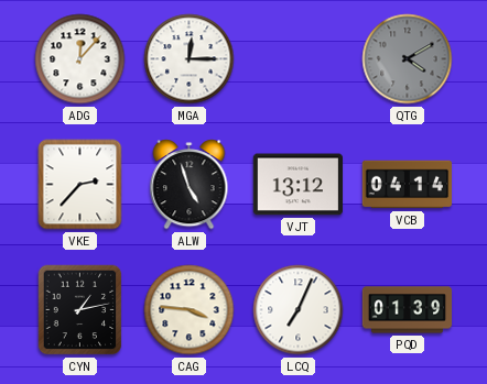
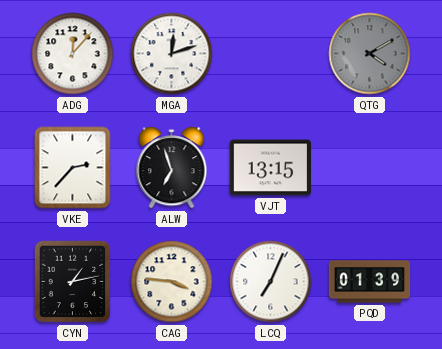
MGA: 12:15 -> 12:12
ALW: 4:57 -> 6:57
VJT: 13:12 -> 13:15
VCB: 04:14 -> none
